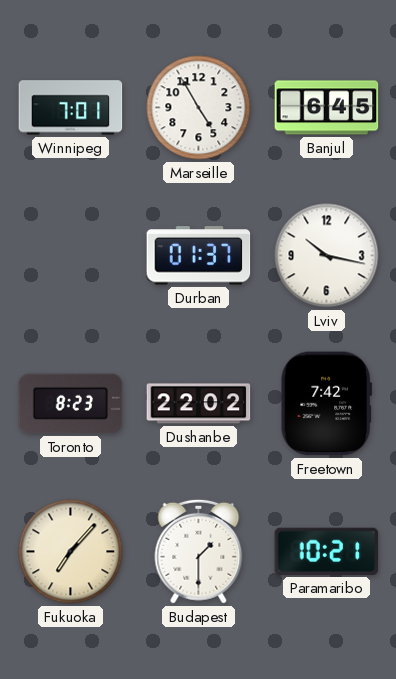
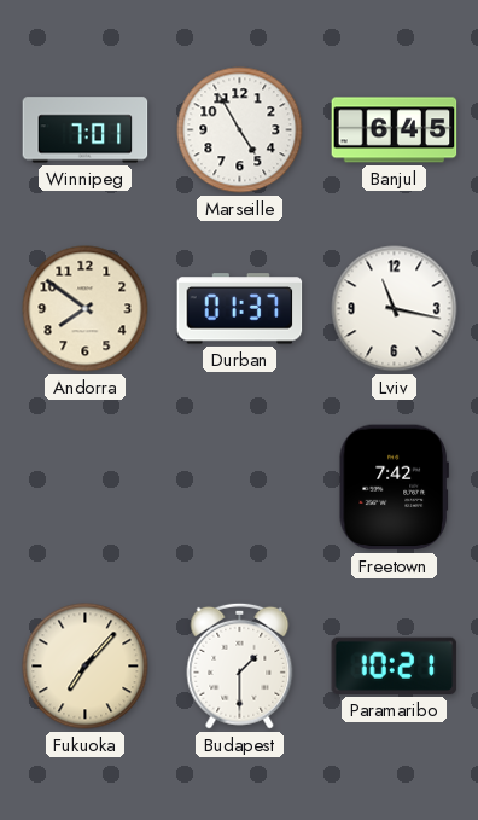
Andorra: none -> 7:51
Lviv: 10:17 -> 11:17
Toronto: 8:23 -> none
Dushanbe: 22:02 -> none
